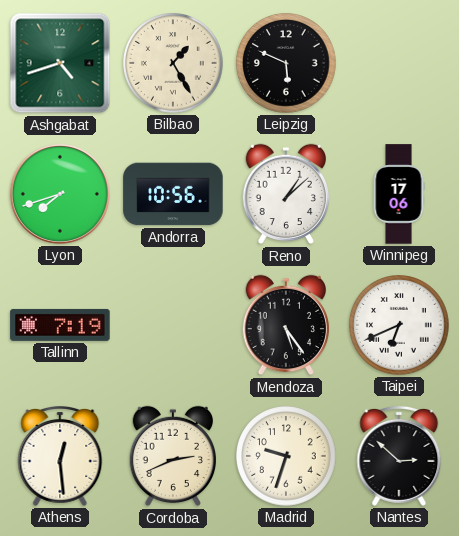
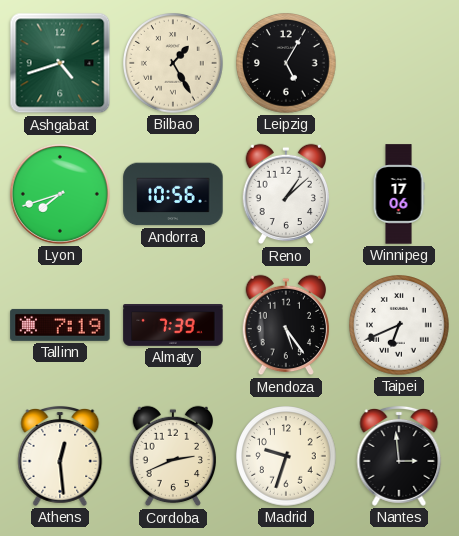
Leipzig: 5:49 -> 5:05
Almaty: none -> 7:39
Nantes: 2:52 -> 2:59
